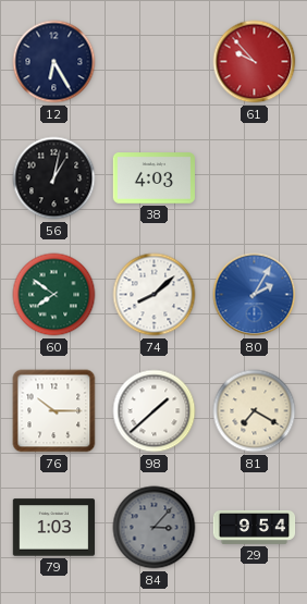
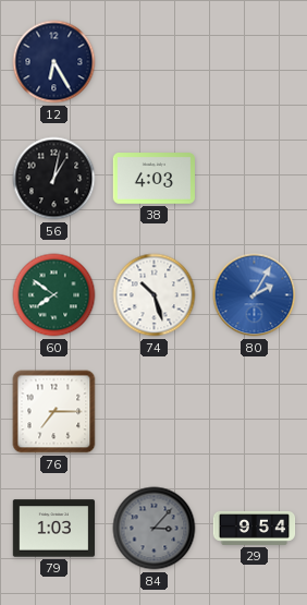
61: 9:53 -> none
74: 8:08 -> 10:27
76: 10:15 -> 7:15
98: 1:38 -> none
81: 7:20 -> none
